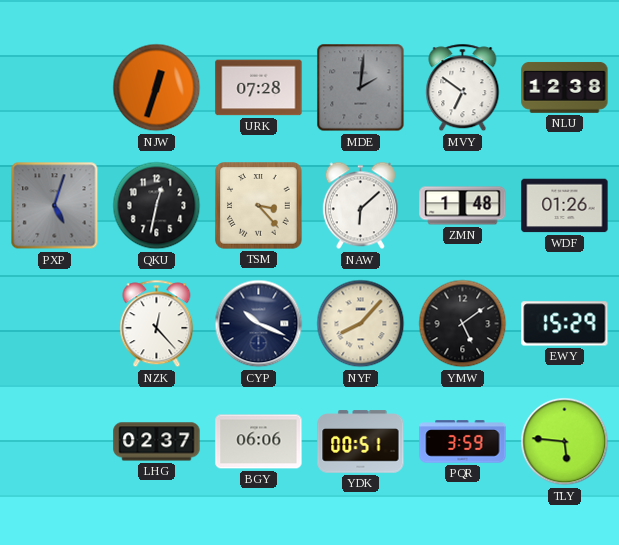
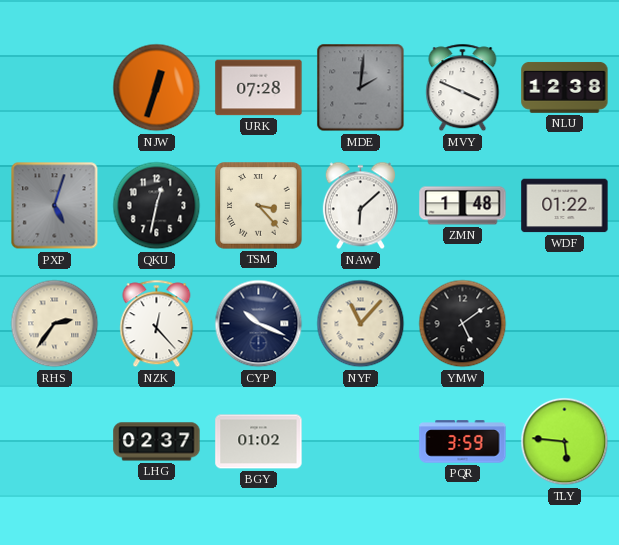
MVY: 6:51 -> 3:49
WDF: 01:26 -> 01:22
RHS: none -> 2:36
NYF: 8:07 -> 11:07
EWY: 15:29 -> none
BGY: 06:06 -> 01:02
YDK: 00:51 -> none
